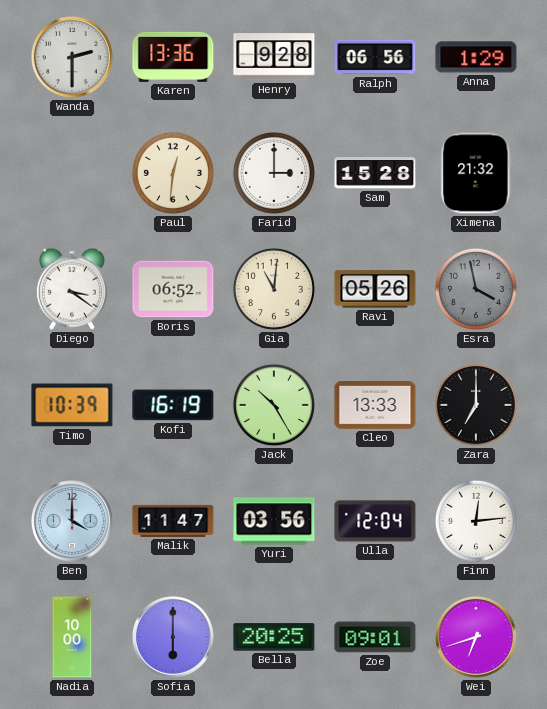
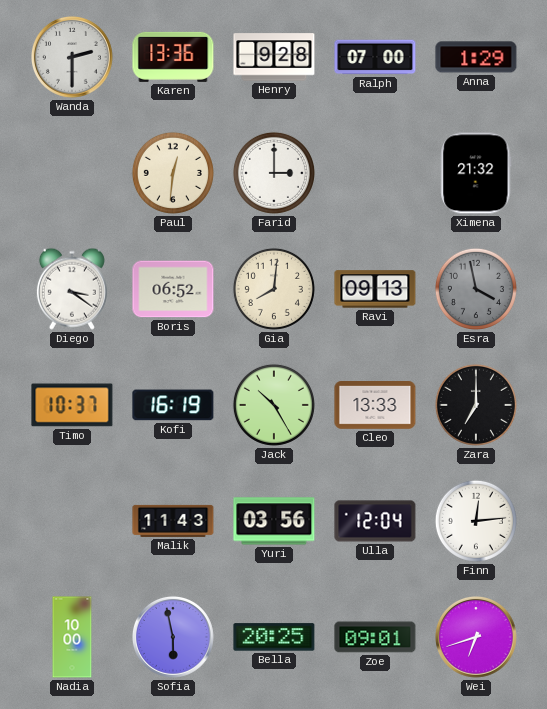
Ralph: 06:56 -> 07:00
Sam: 15:28 -> none
Gia: 11:01 -> 8:01
Ravi: 05:26 -> 09:13
Timo: 10:39 -> 10:37
Ben: 4:00 -> none
Malik: 11:47 -> 11:43
Sofia: 6:00 -> 5:58
